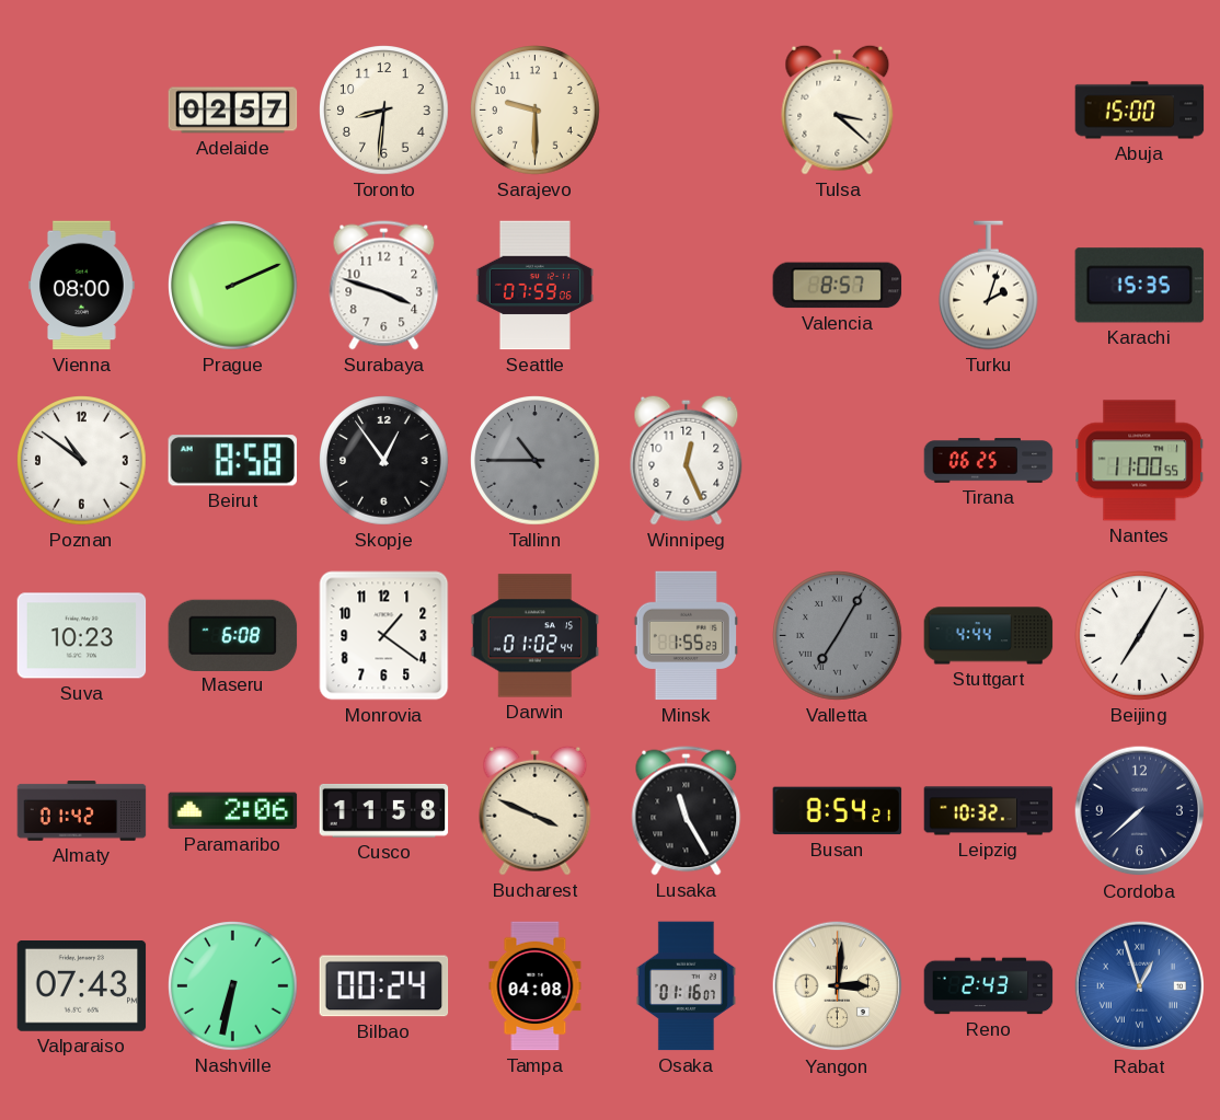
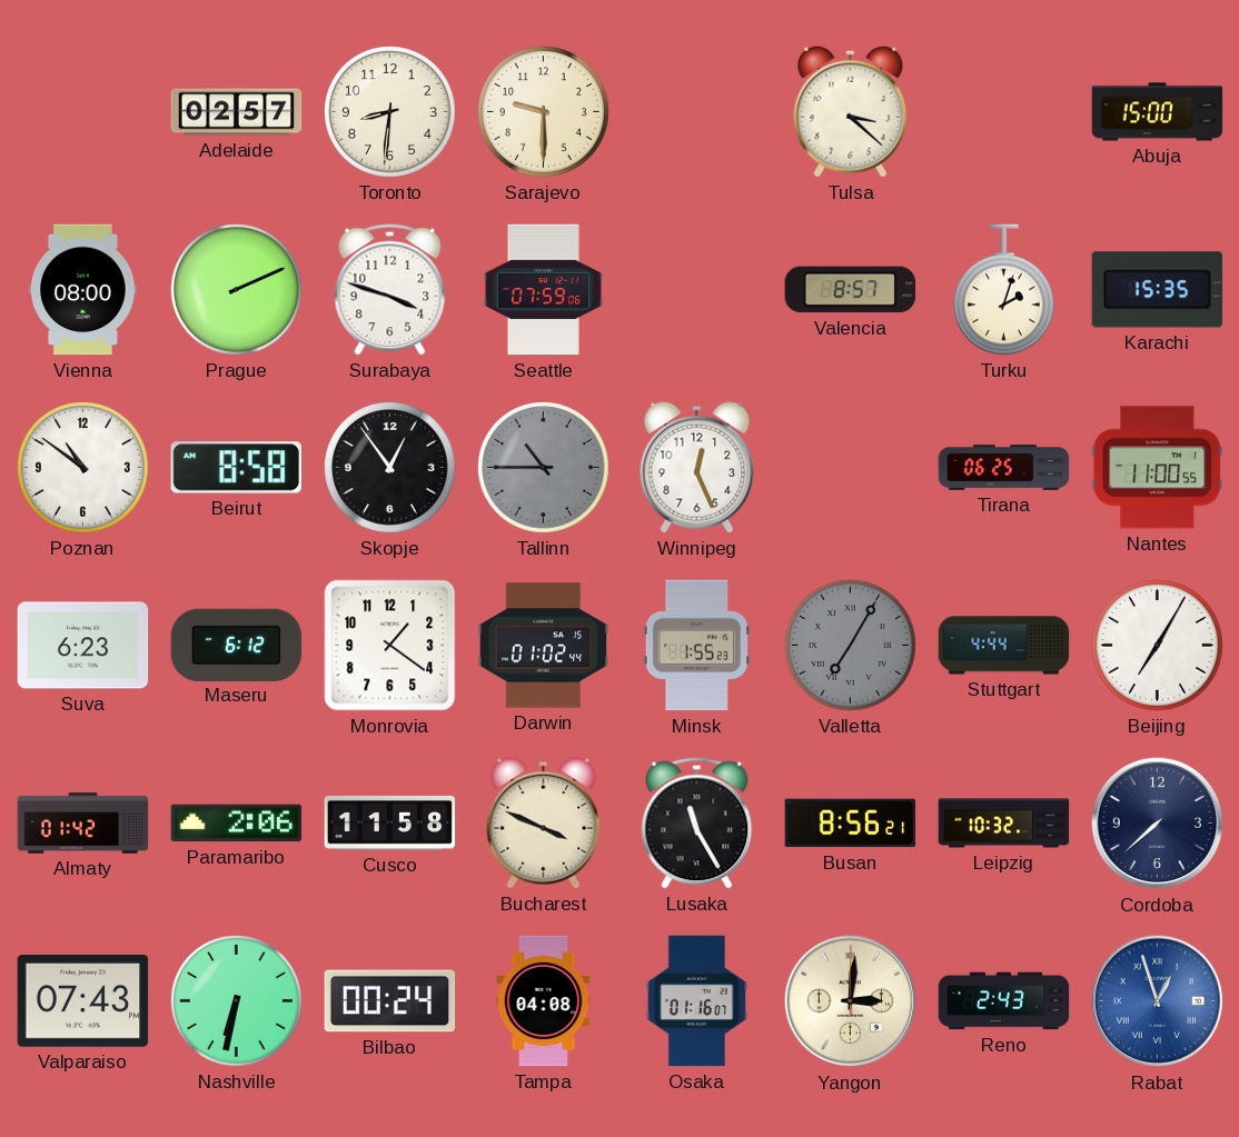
Suva: 10:23 -> 6:23
Maseru: 6:08 -> 6:12
Busan: 8:54 -> 8:56
